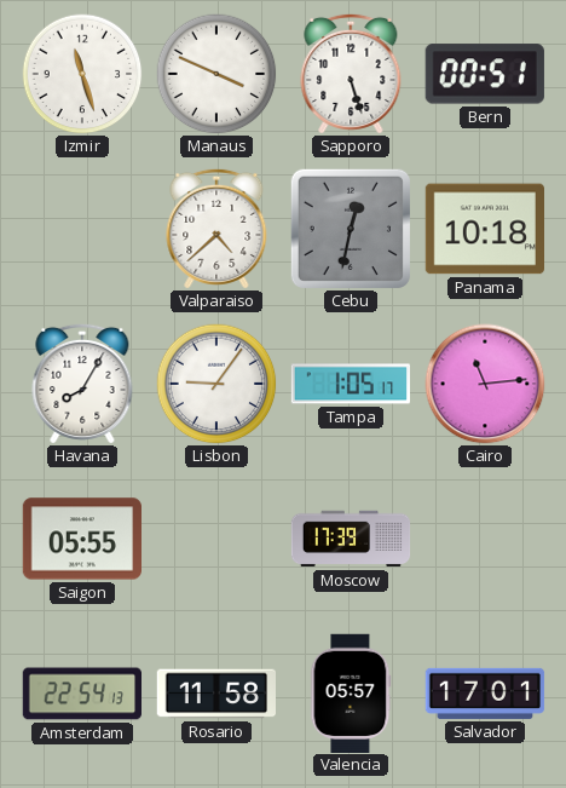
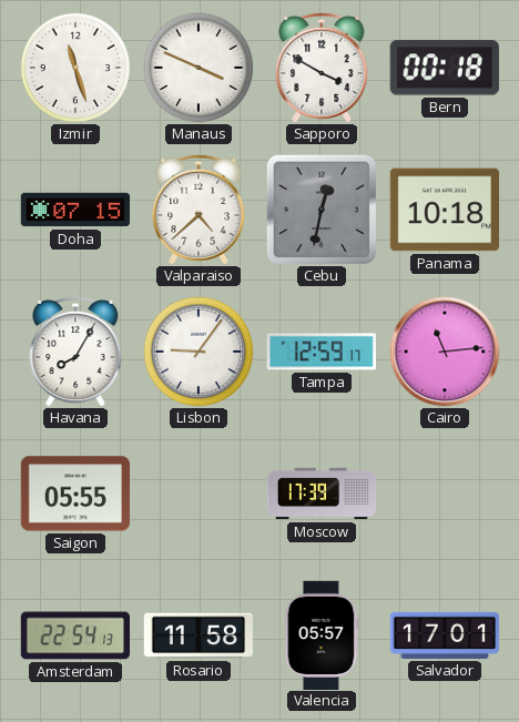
Sapporo: 5:27 -> 3:50
Bern: 00:51 -> 00:18
Doha: none -> 07:15
Tampa: 1:05 -> 12:59
